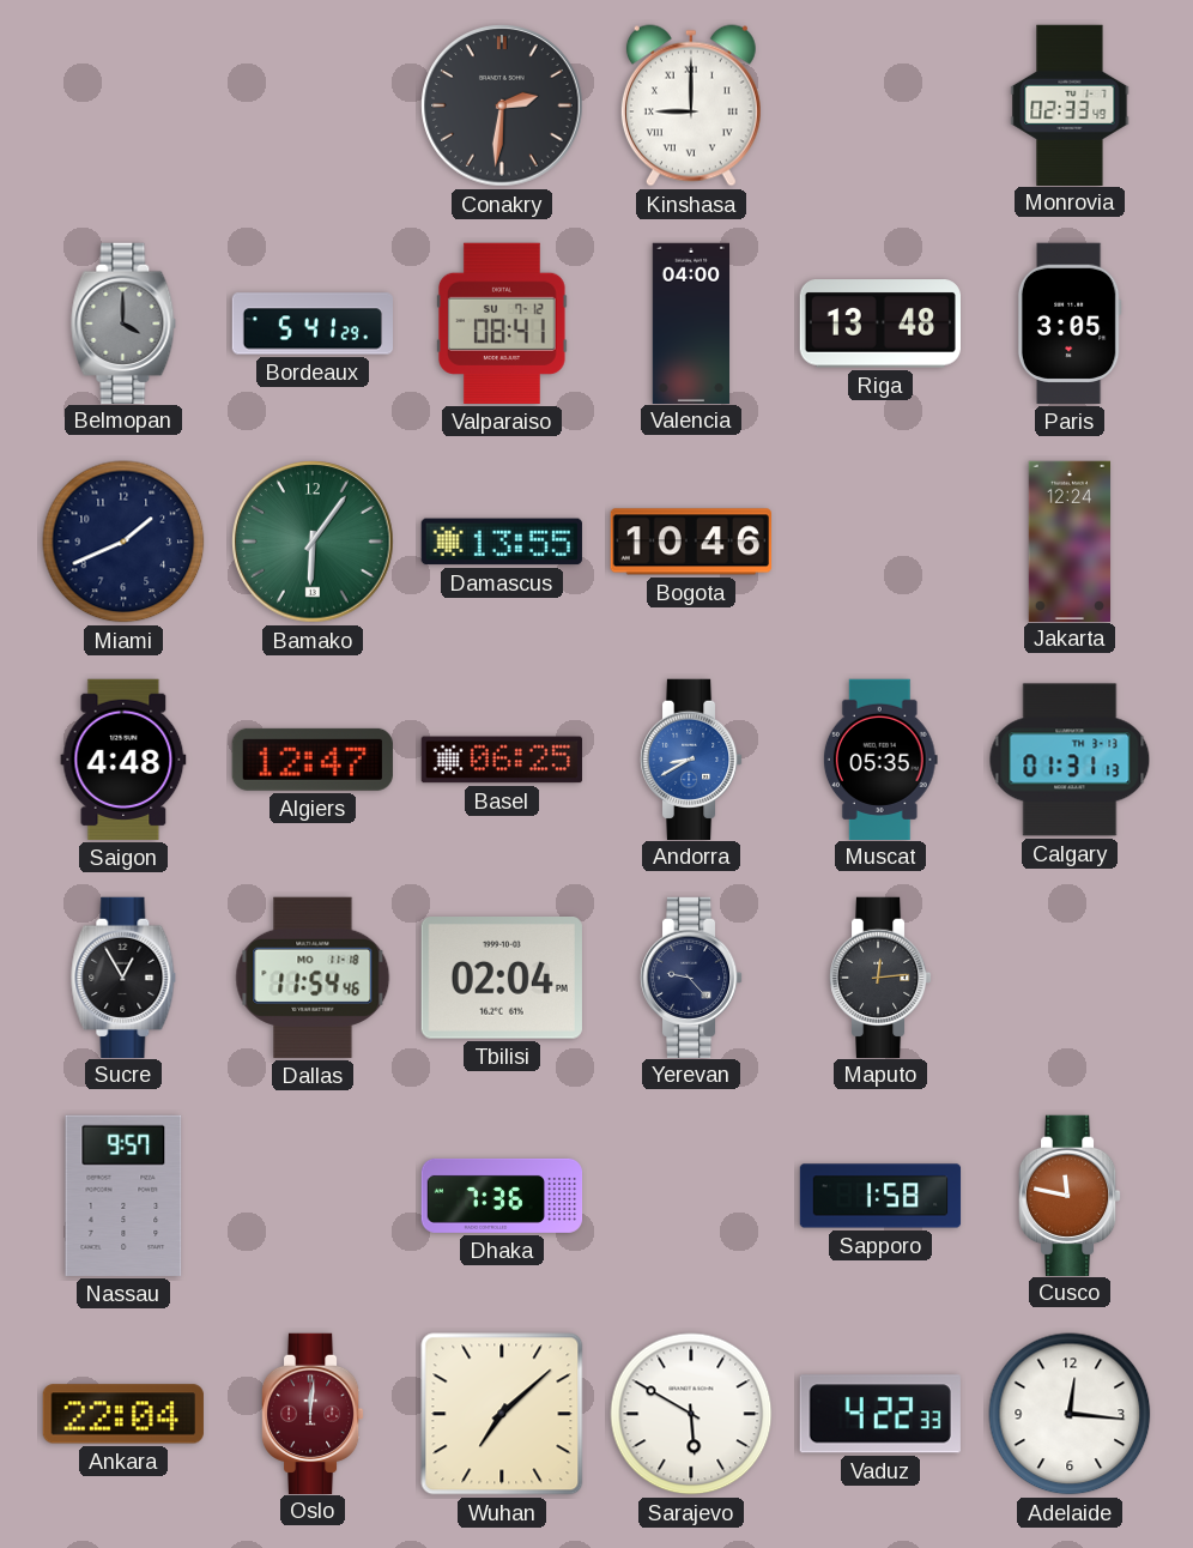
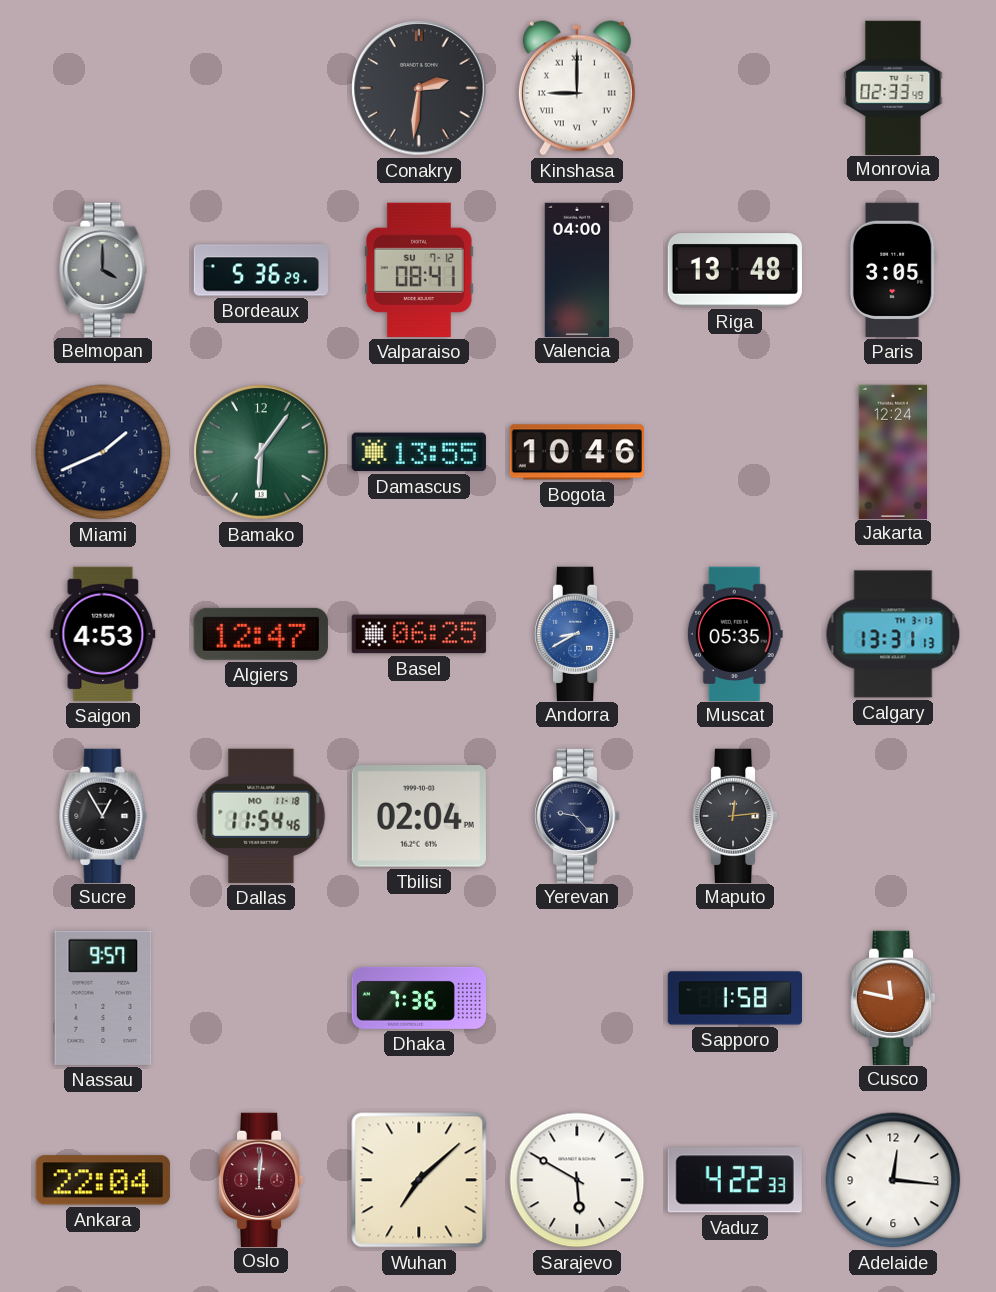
Bordeaux: 5:41 -> 5:36
Saigon: 4:48 -> 4:53
Calgary: 01:31 -> 13:31
